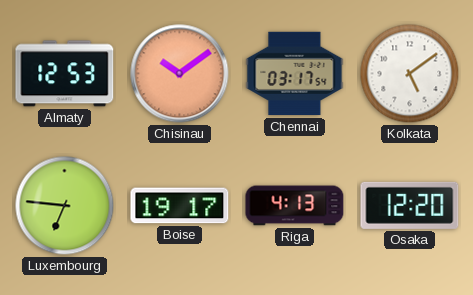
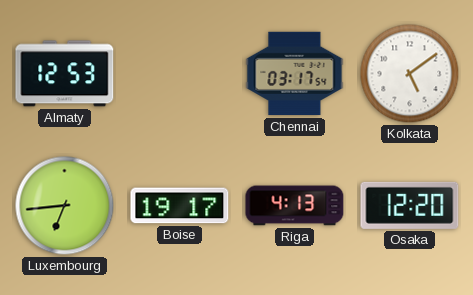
Chisinau: 10:09 -> none
Luxembourg: 6:46 -> 6:44
